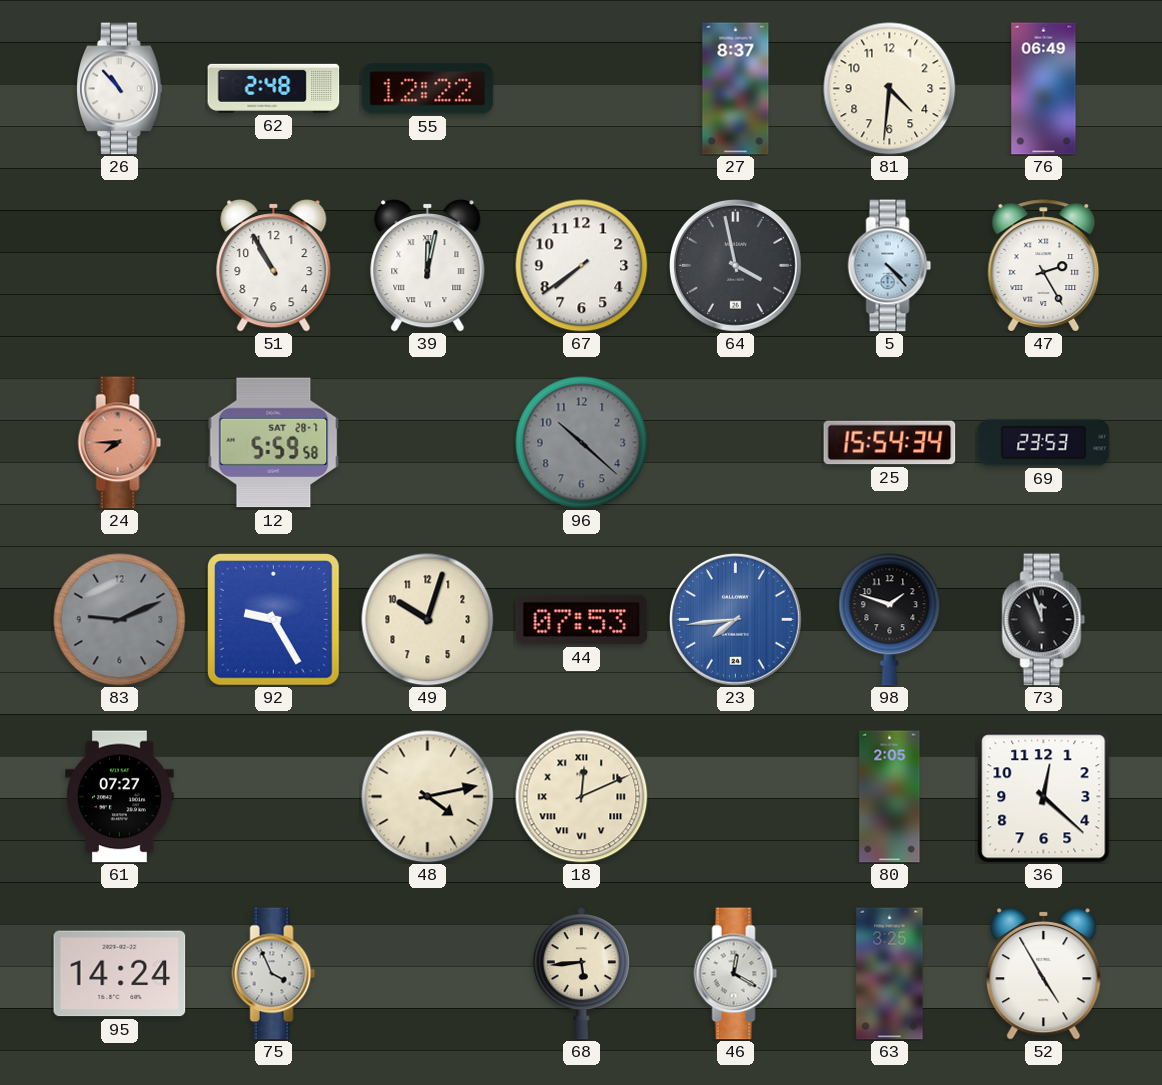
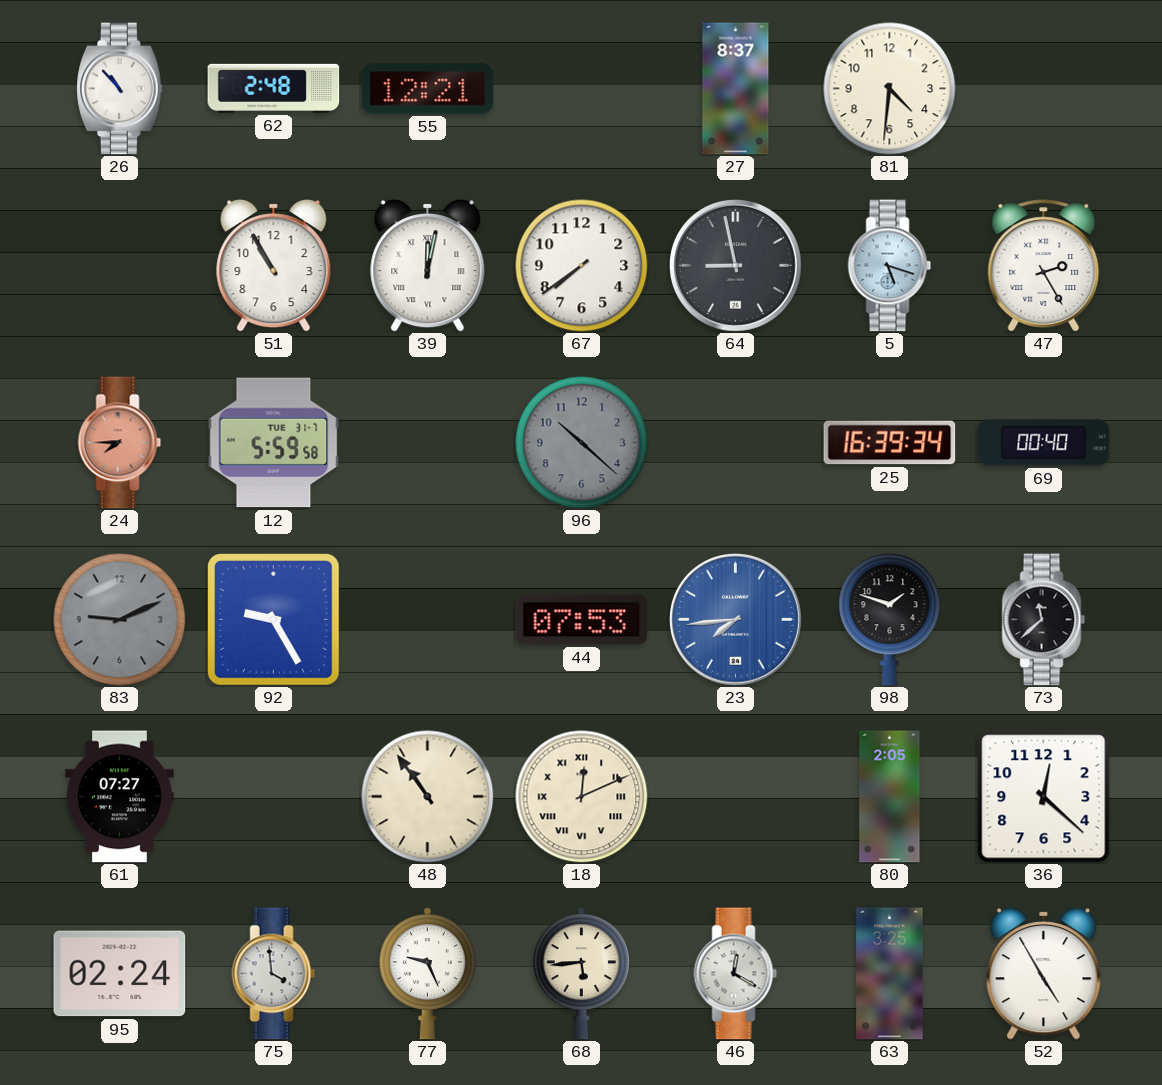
55: 12:22 -> 12:21
76: 06:49 -> none
64: 3:58 -> 8:58
5: 4:23 -> 5:18
12 date: SAT 28-7 -> TUE 31-7
25: 15:54 -> 16:39
69: 23:53 -> 00:40
49: 10:03 -> none
73: 11:57 -> 11:38
48: 4:13 -> 10:54
95: 14:24 -> 02:24
75: 3:56 -> 3:59
77: none -> 9:26
